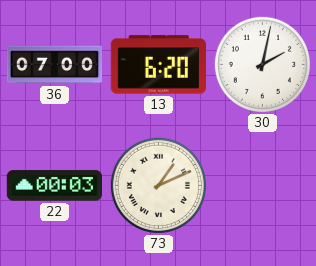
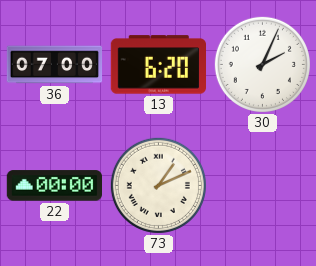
30: 2:02 -> 2:04
22: 00:03 -> 00:00
